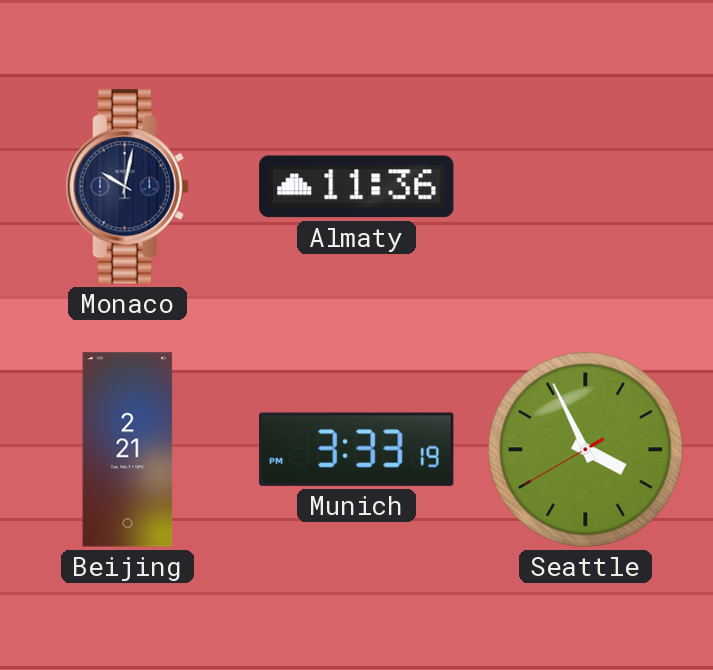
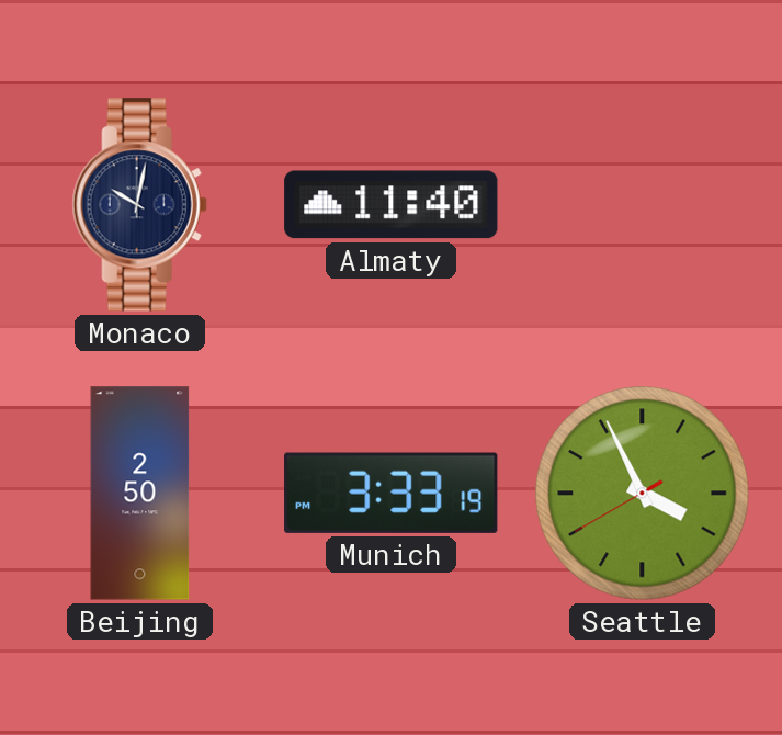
Almaty: 11:36 -> 11:40
Beijing: 2:21 -> 2:50
